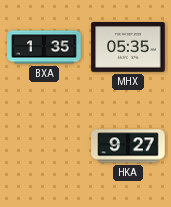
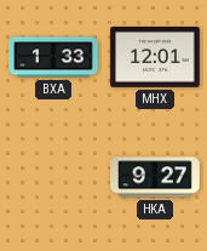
BXA: 1:35 -> 1:33
MHX: 05:35 -> 12:01
